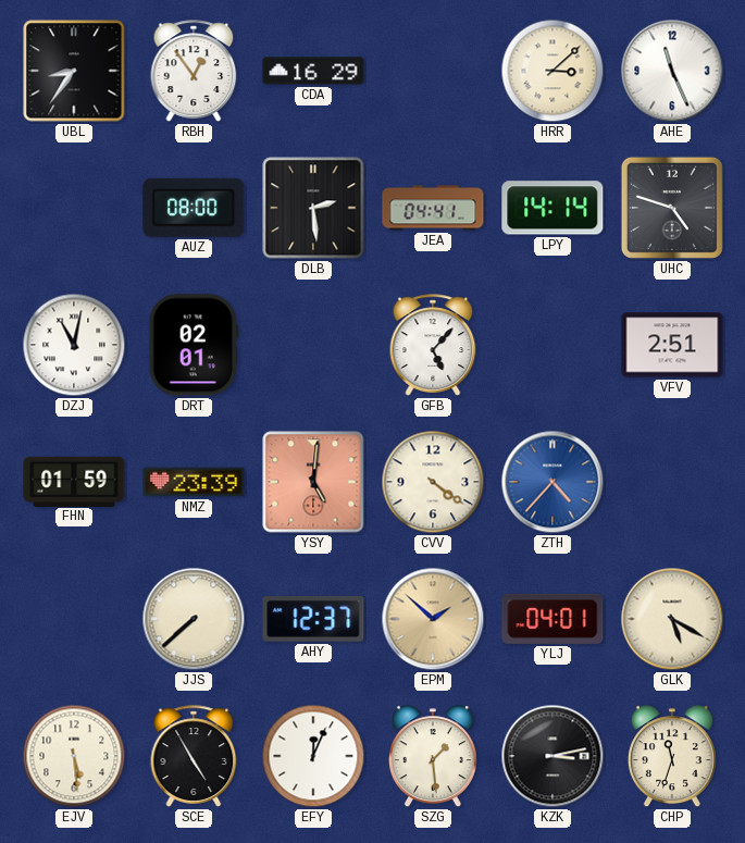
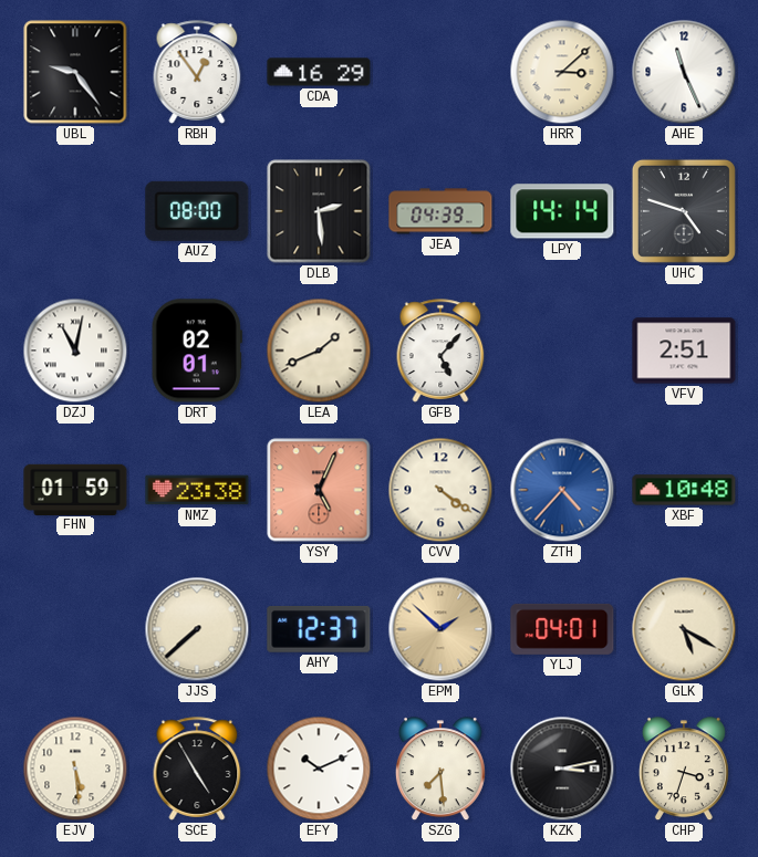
UBL: 8:36 -> 9:24
JEA: 04:41 -> 04:39
LEA: none -> 1:41
NMZ: 23:39 -> 23:38
YSY: 5:01 -> 5:04
XBF: none -> 10:48
EFY: 12:04 -> 10:11
SZG: 1:29 -> 7:29
CHP: 11:33 -> 3:33
